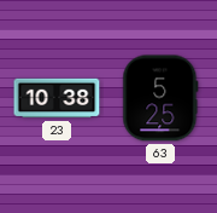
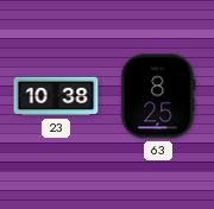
63: 5:25 -> 8:25
